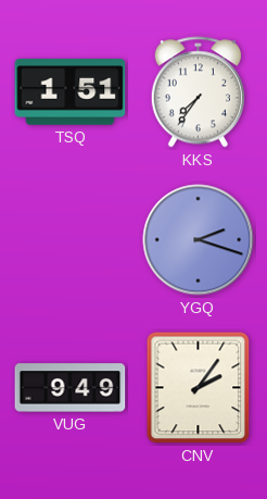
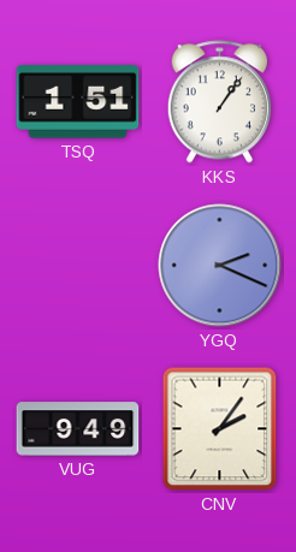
KKS: 7:36 -> 1:06
YGQ: 2:18 -> 2:19
